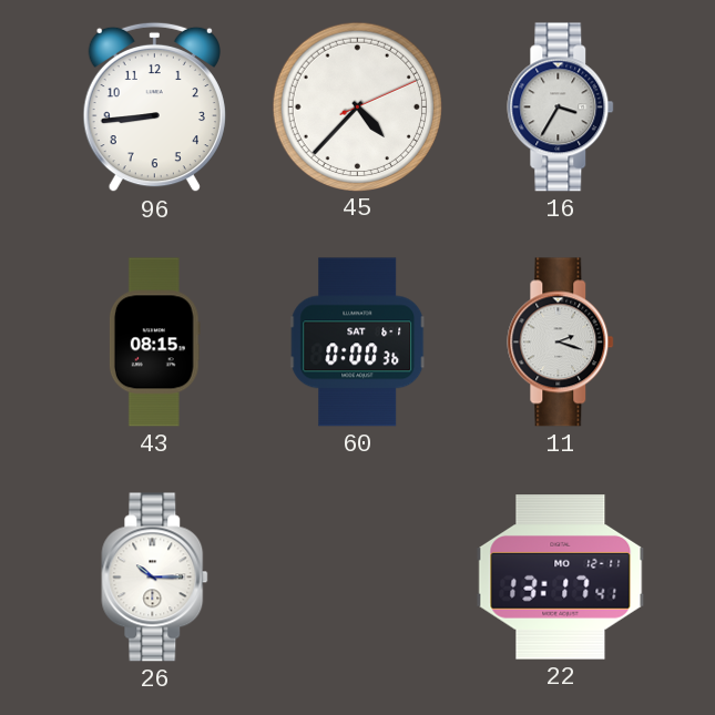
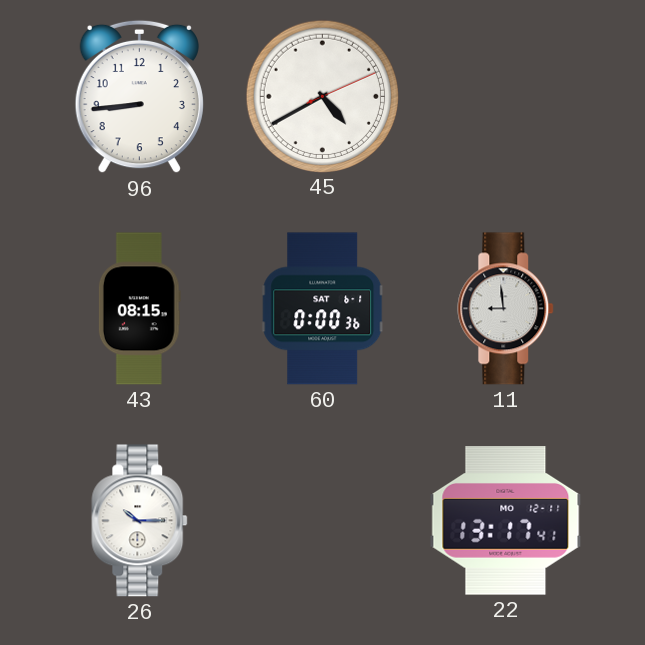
45: 4:37 -> 4:40
16: 3:35 -> none
11: 2:18 -> 8:59
